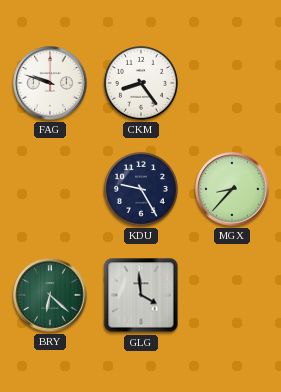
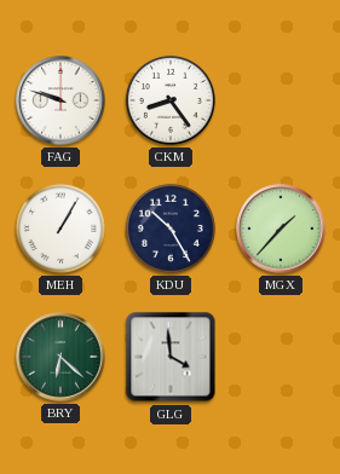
MEH: none -> 1:05
KDU: 9:25 -> 10:25
MGX: 8:37 -> 1:37
